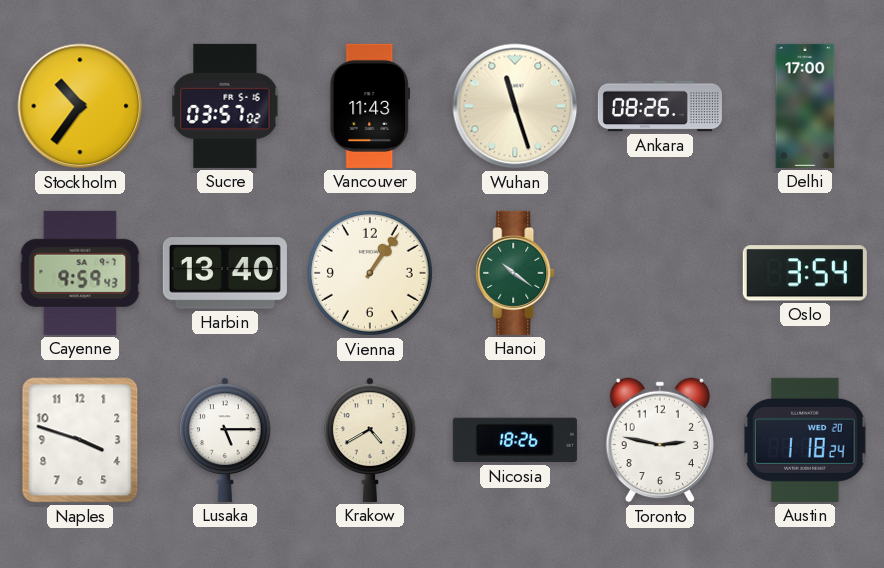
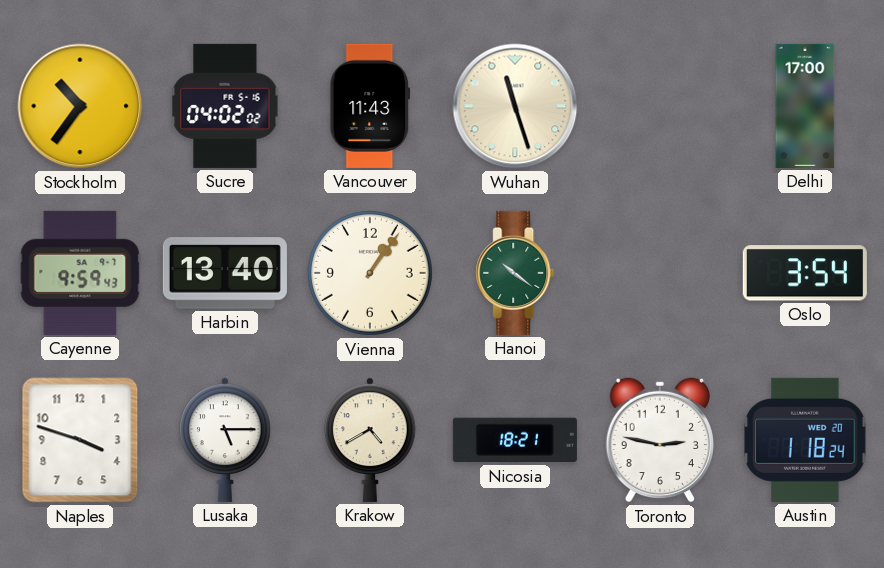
Sucre: 03:57 -> 04:02
Ankara: 08:26 -> none
Nicosia: 18:26 -> 18:21
